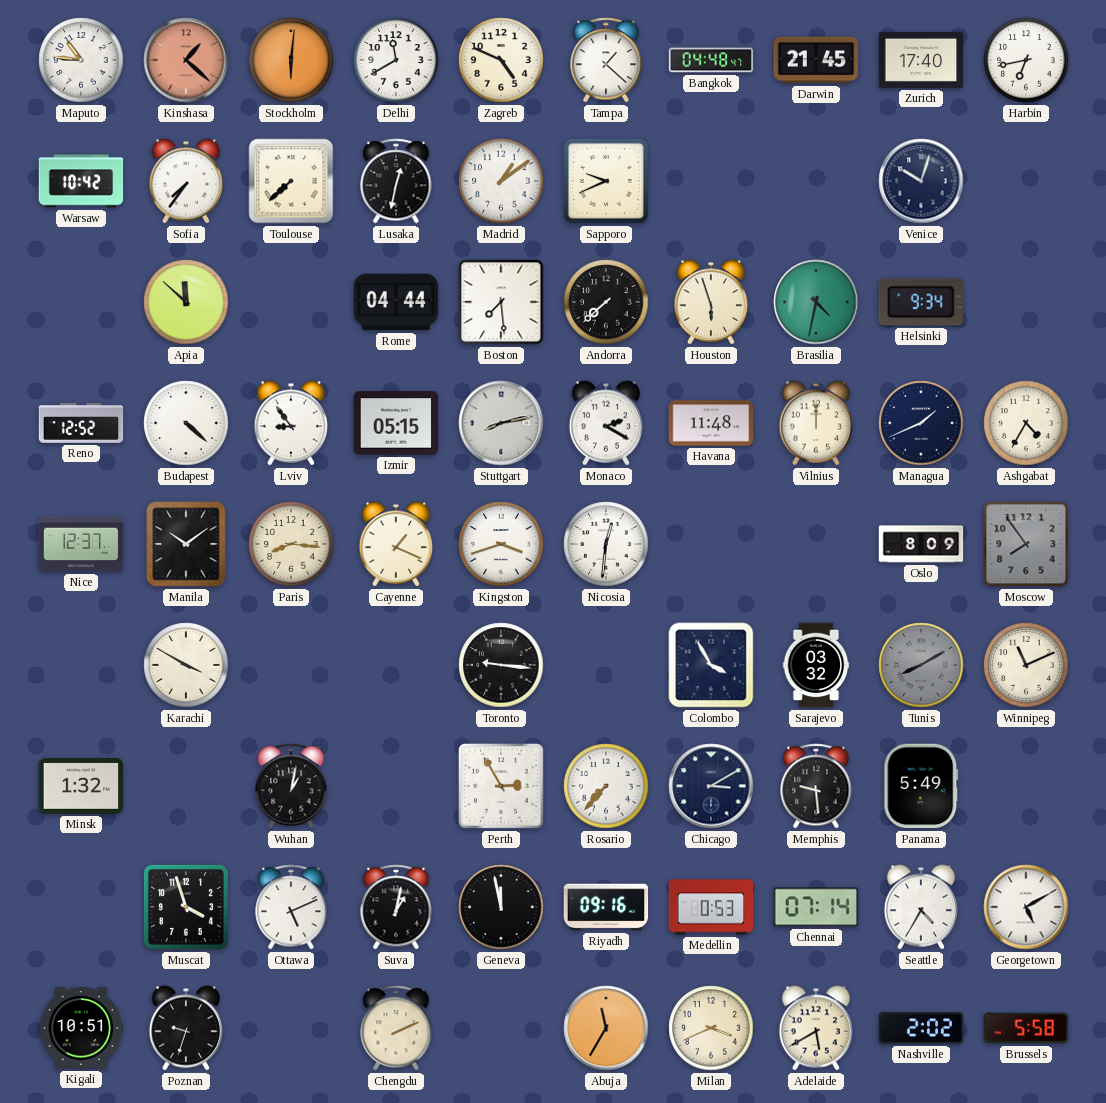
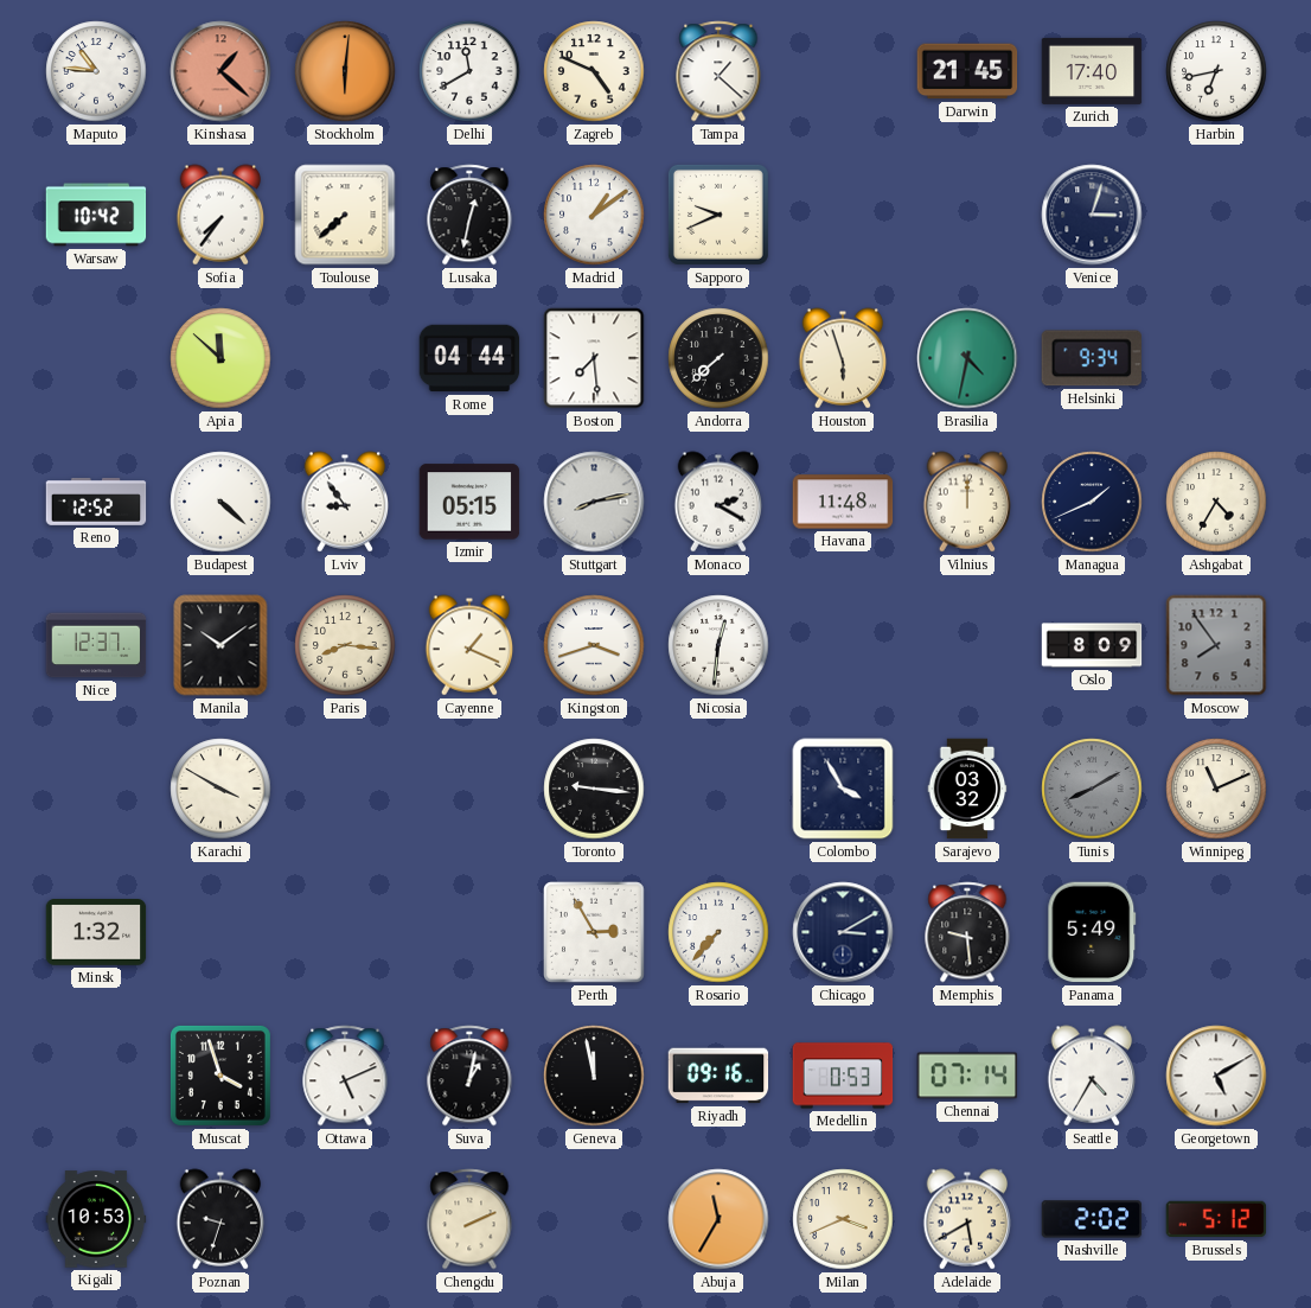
Bangkok: 04:48 -> none
Venice: 10:03 -> 3:03
Wuhan: 1:02 -> none
Kigali: 10:51 -> 10:53
Brussels: 5:58 -> 5:12
